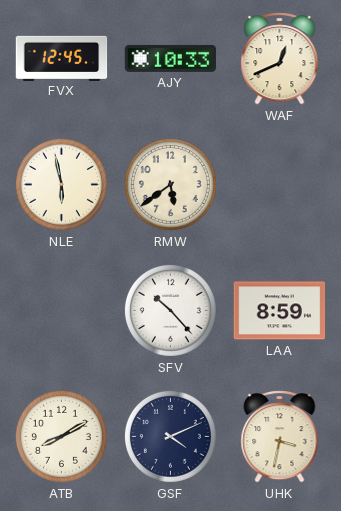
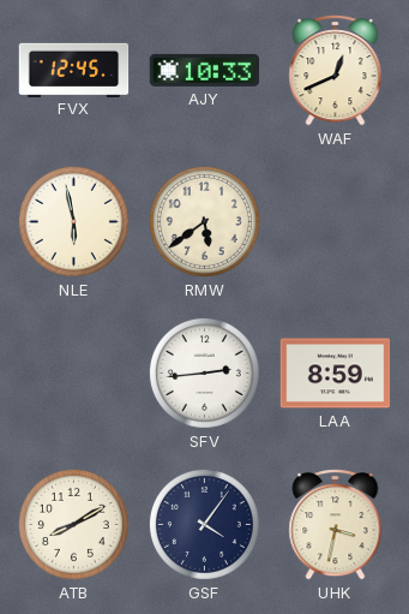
SFV: 10:23 -> 2:44
GSF: 4:11 -> 4:06
